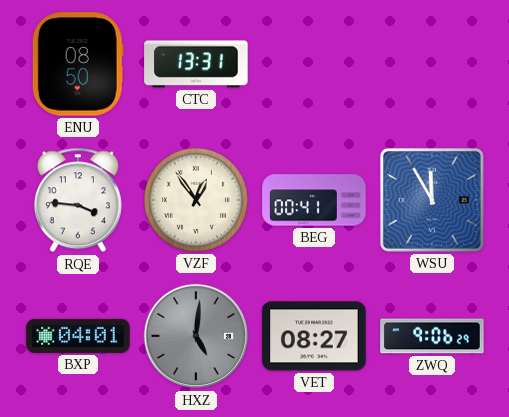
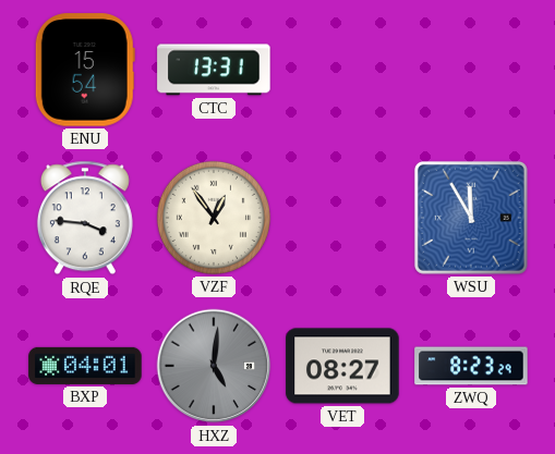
ENU: 08:50 -> 15:54
BEG: 00:41 -> none
ZWQ: 9:06 -> 8:23
